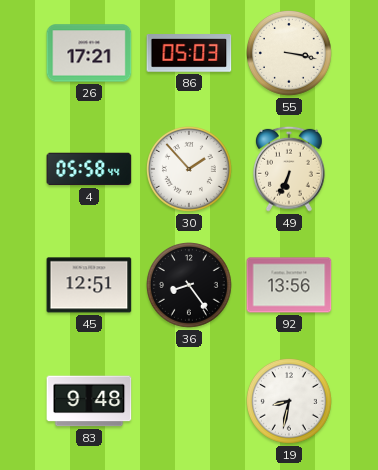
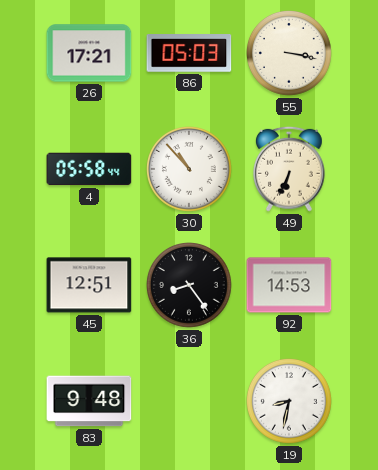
30: 1:53 -> 10:53
92: 13:56 -> 14:53
